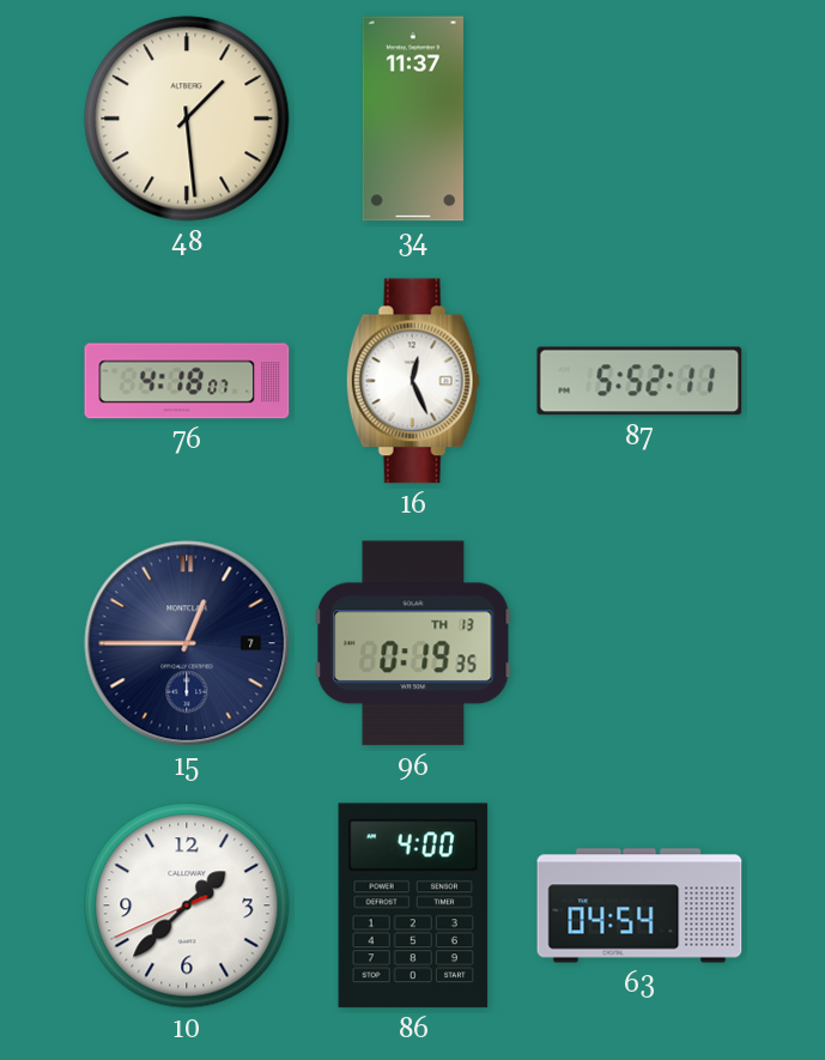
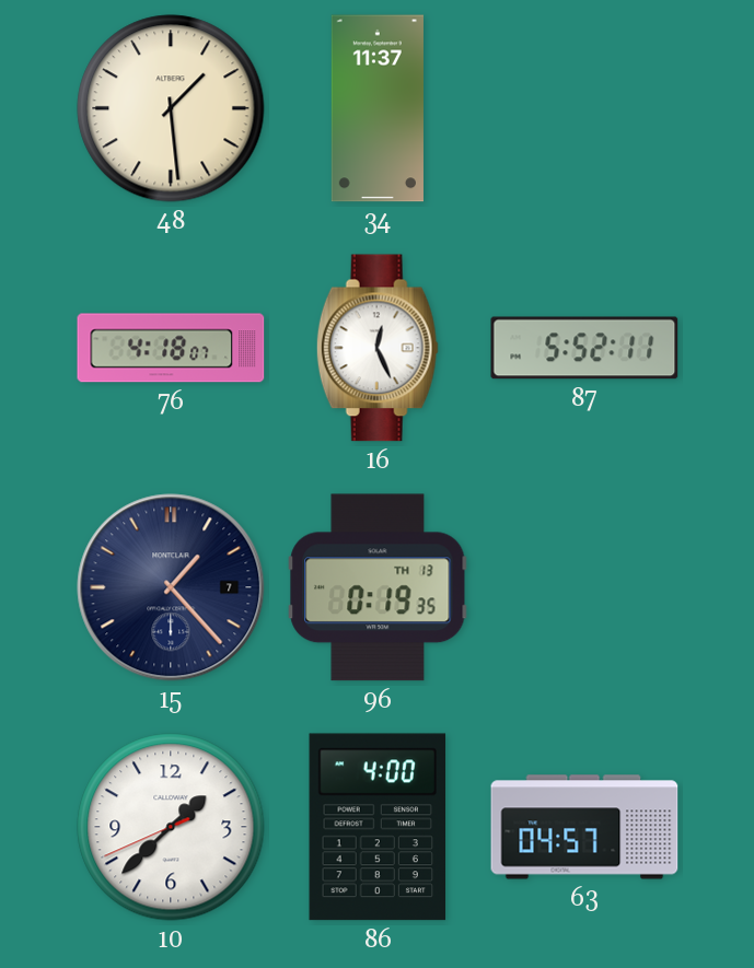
15: 12:45 -> 1:23
63: 04:54 -> 04:57
